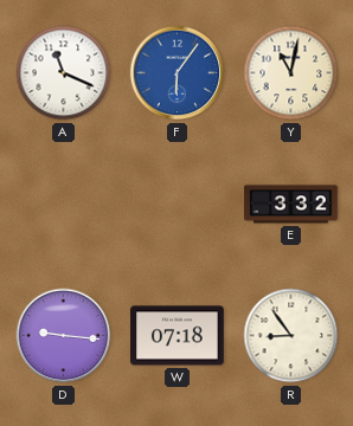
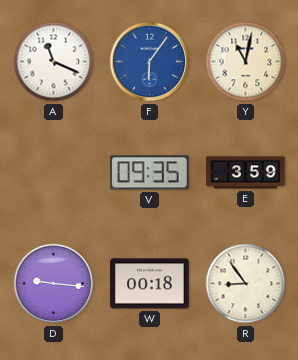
V: none -> 09:35
E: 3:32 -> 3:59
W: 07:18 -> 00:18
